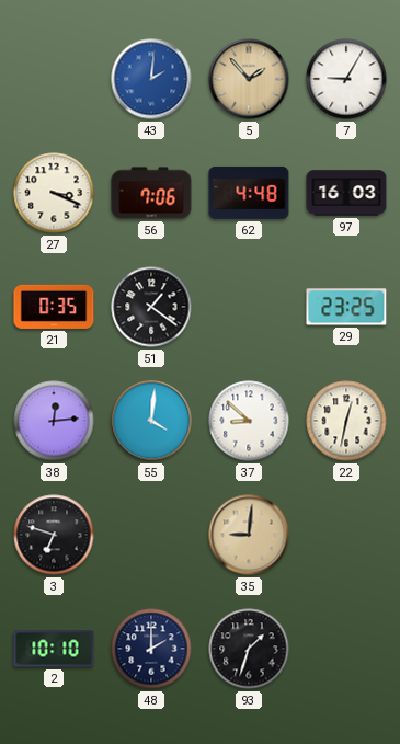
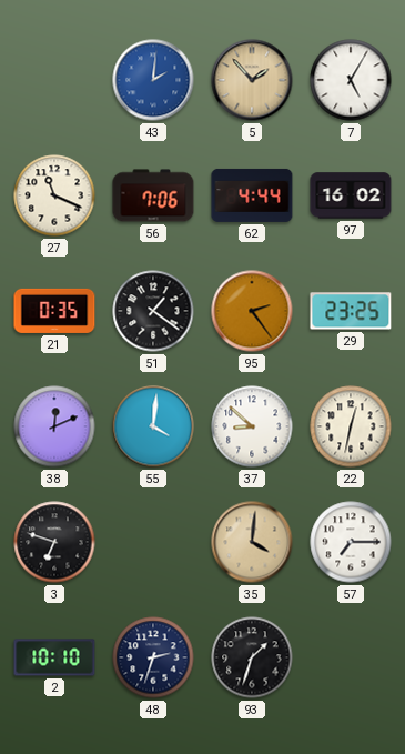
7: 9:05 -> 5:05
27: 3:19 -> 11:19
62: 4:48 -> 4:44
97: 16:03 -> 16:02
95: none -> 2:24
38: 12:14 -> 12:11
35: 9:01 -> 4:01
57: none -> 7:15
48: 2:00 -> 2:33
